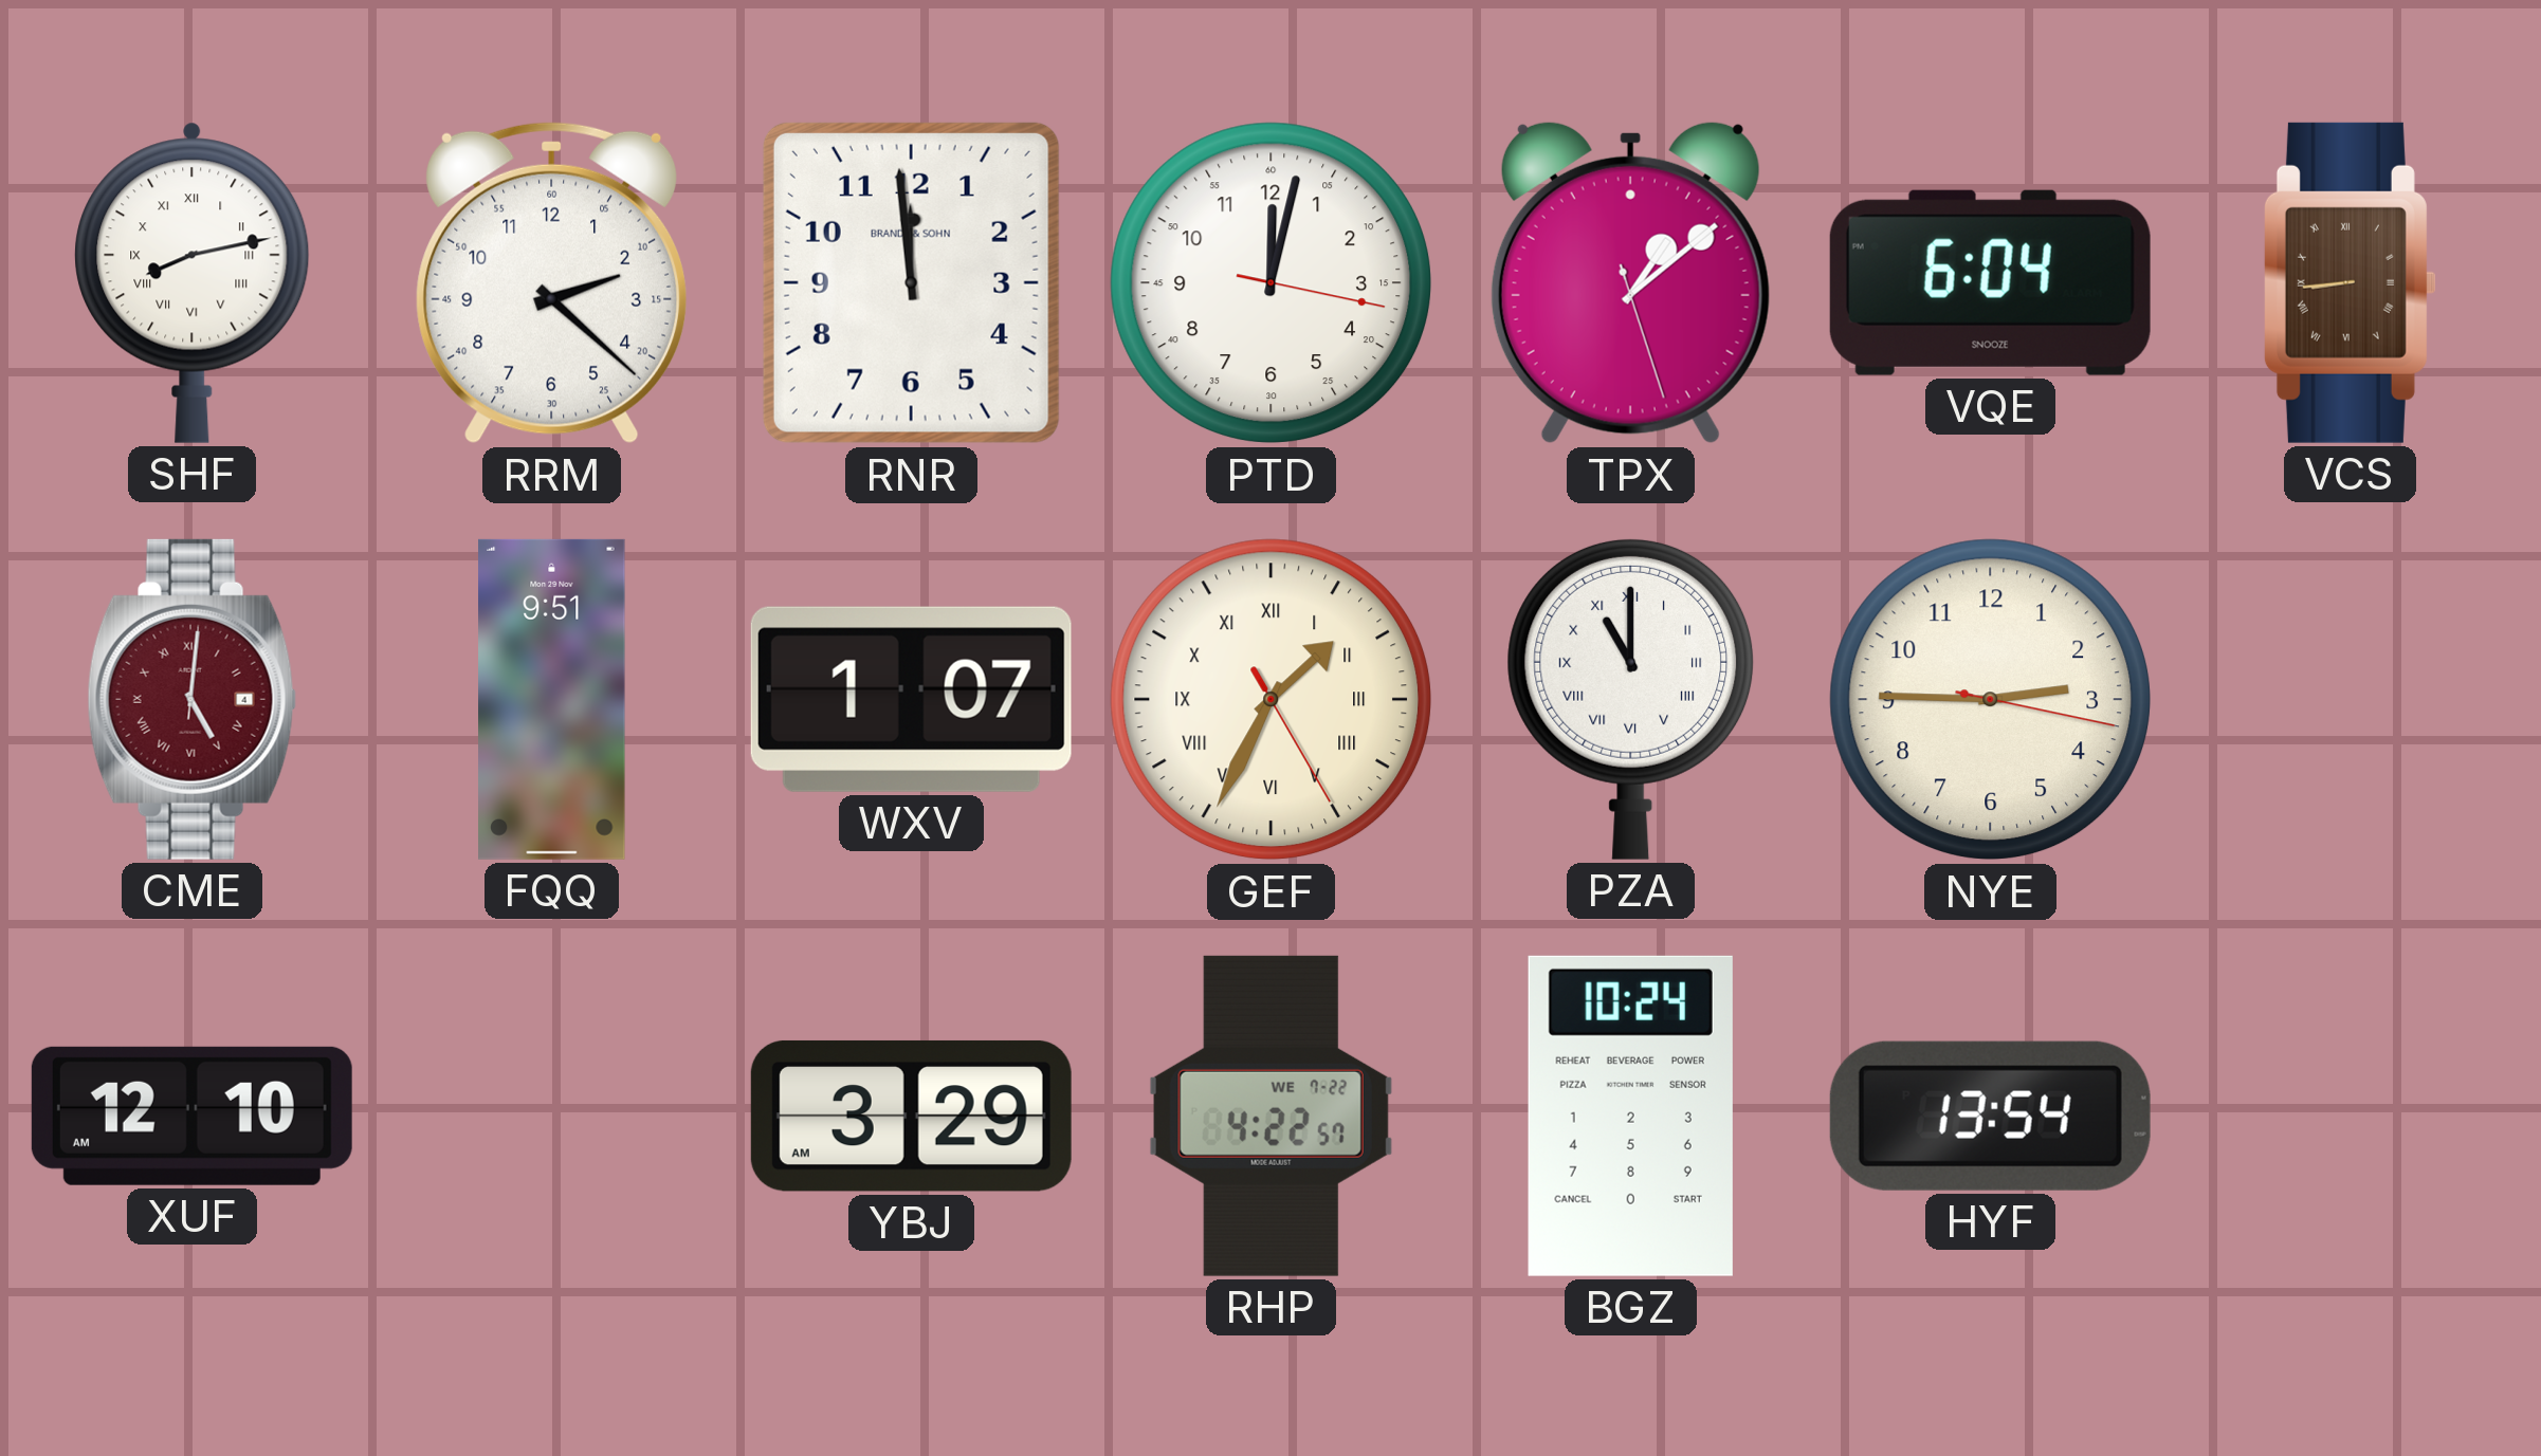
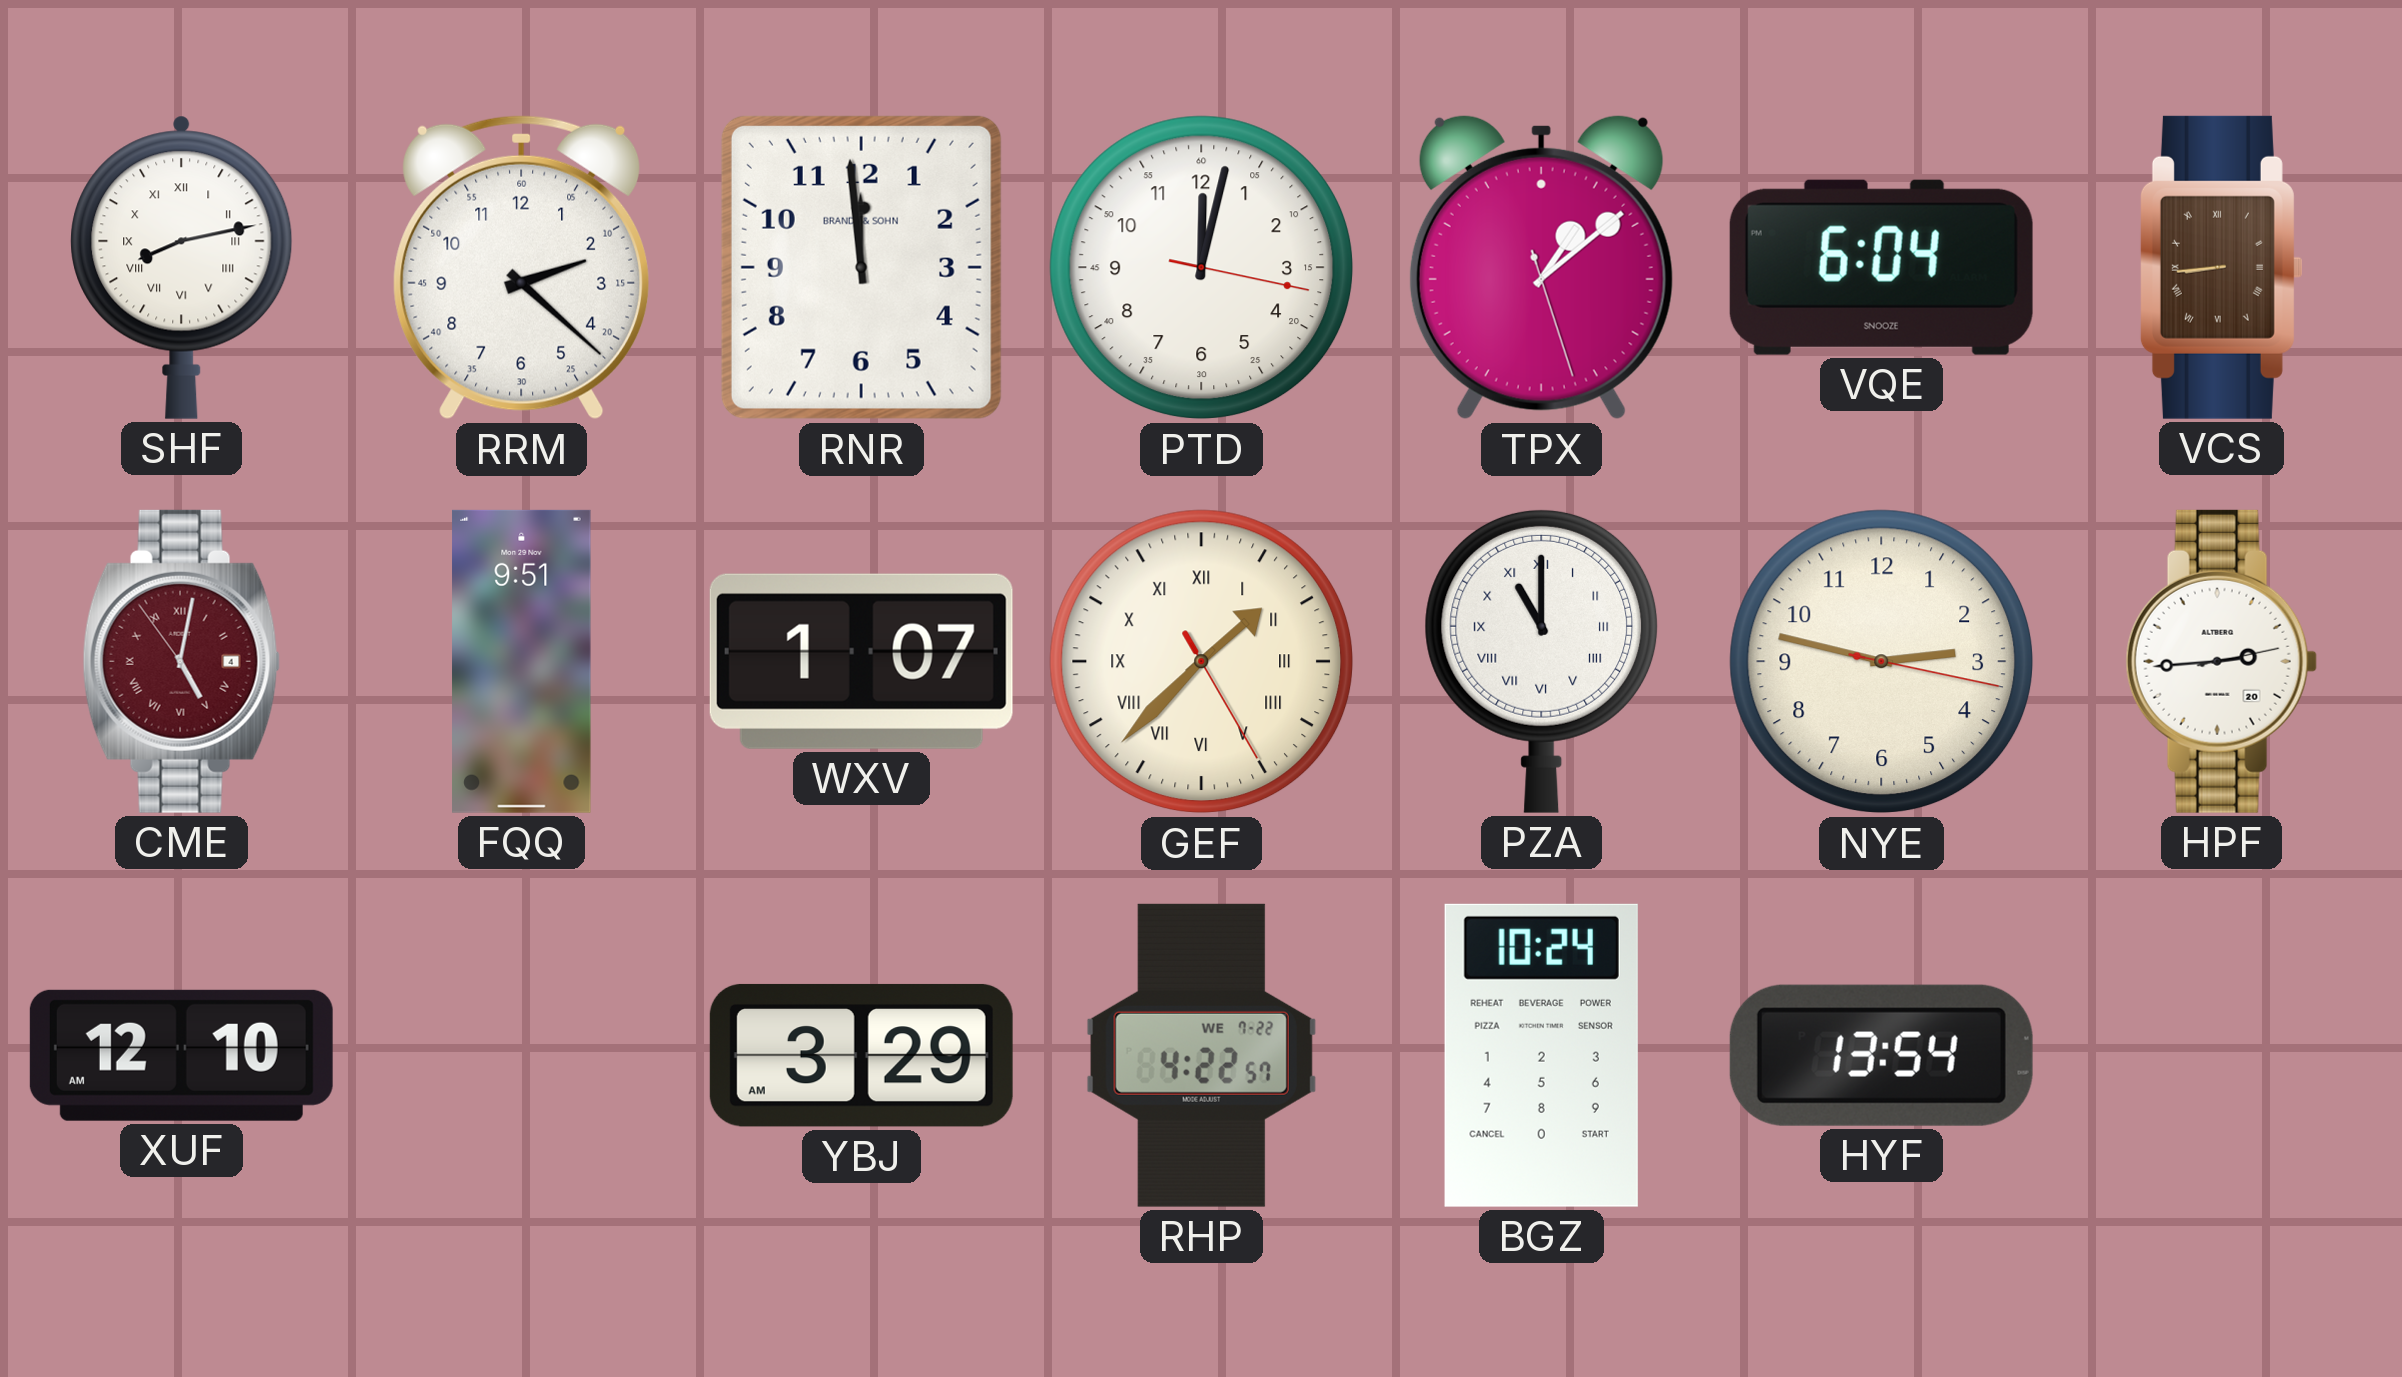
CME: 5:01:01 -> 5:01:54
GEF: 1:34 -> 1:37
NYE: 2:45 -> 2:47
HPF: none -> 2:44
